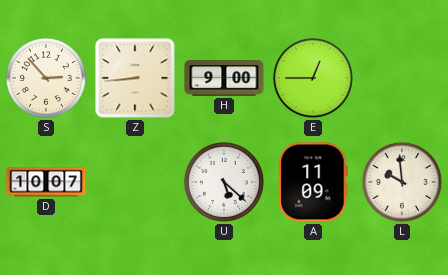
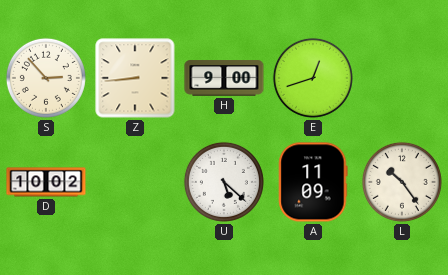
E: 12:45 -> 12:42
D: 10:07 -> 10:02
L: 9:59 -> 10:24
